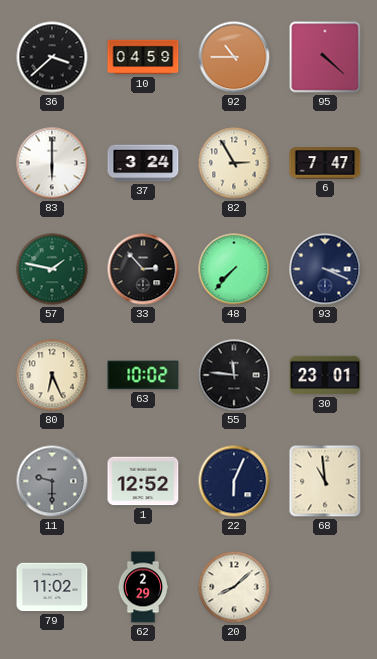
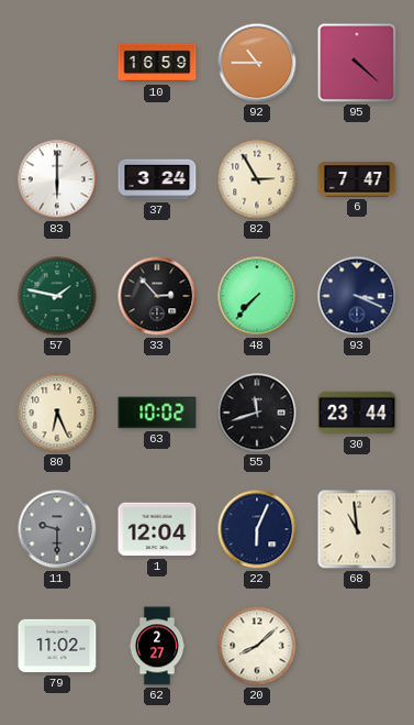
36: 3:38 -> none
10: 04:59 -> 16:59
55: 11:46 -> 11:42
30: 23:01 -> 23:44
1: 12:52 -> 12:04
62: 2:29 -> 2:27
